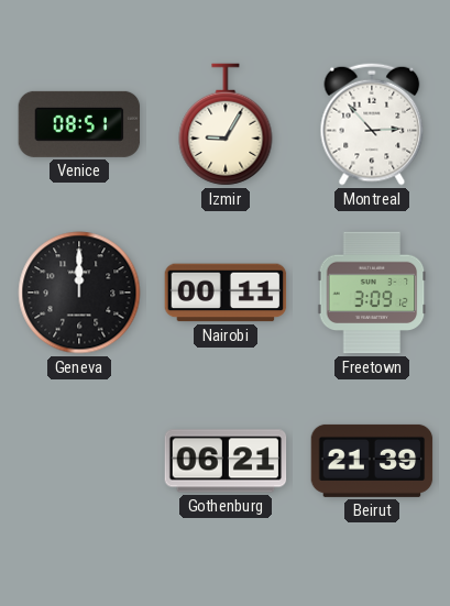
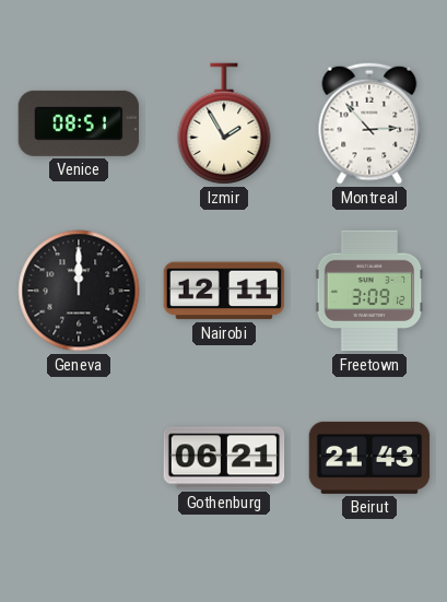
Izmir: 9:05 -> 1:55
Nairobi: 00:11 -> 12:11
Beirut: 21:39 -> 21:43
